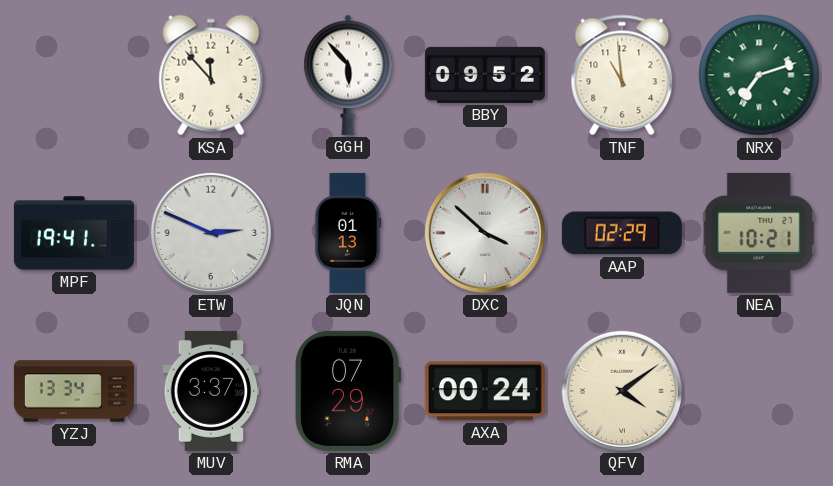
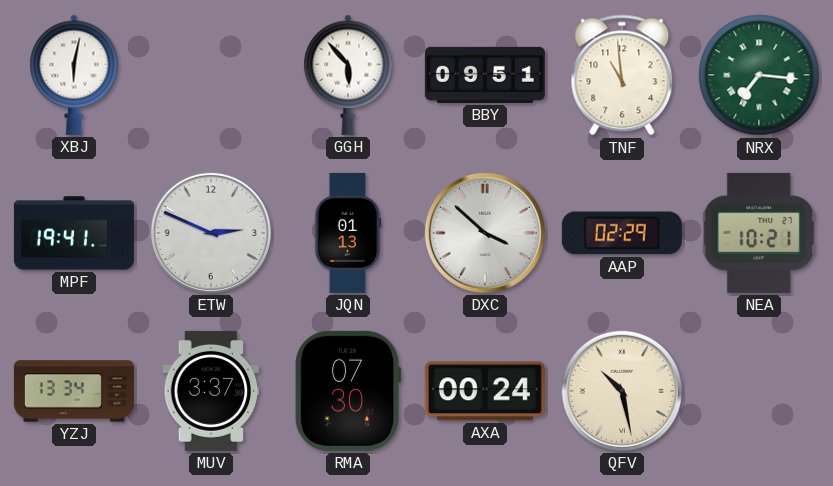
XBJ: none -> 6:02
KSA: 11:53 -> none
BBY: 09:52 -> 09:51
NRX: 7:12 -> 7:16
RMA: 07:29 -> 07:30
QFV: 4:09 -> 10:28
